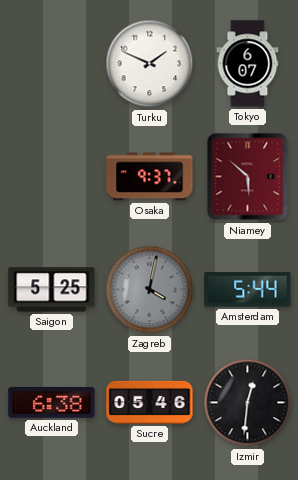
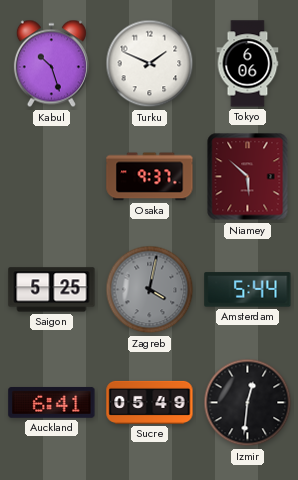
Kabul: none -> 10:27
Tokyo: 6:07 -> 6:06
Auckland: 6:38 -> 6:41
Sucre: 05:46 -> 05:49
